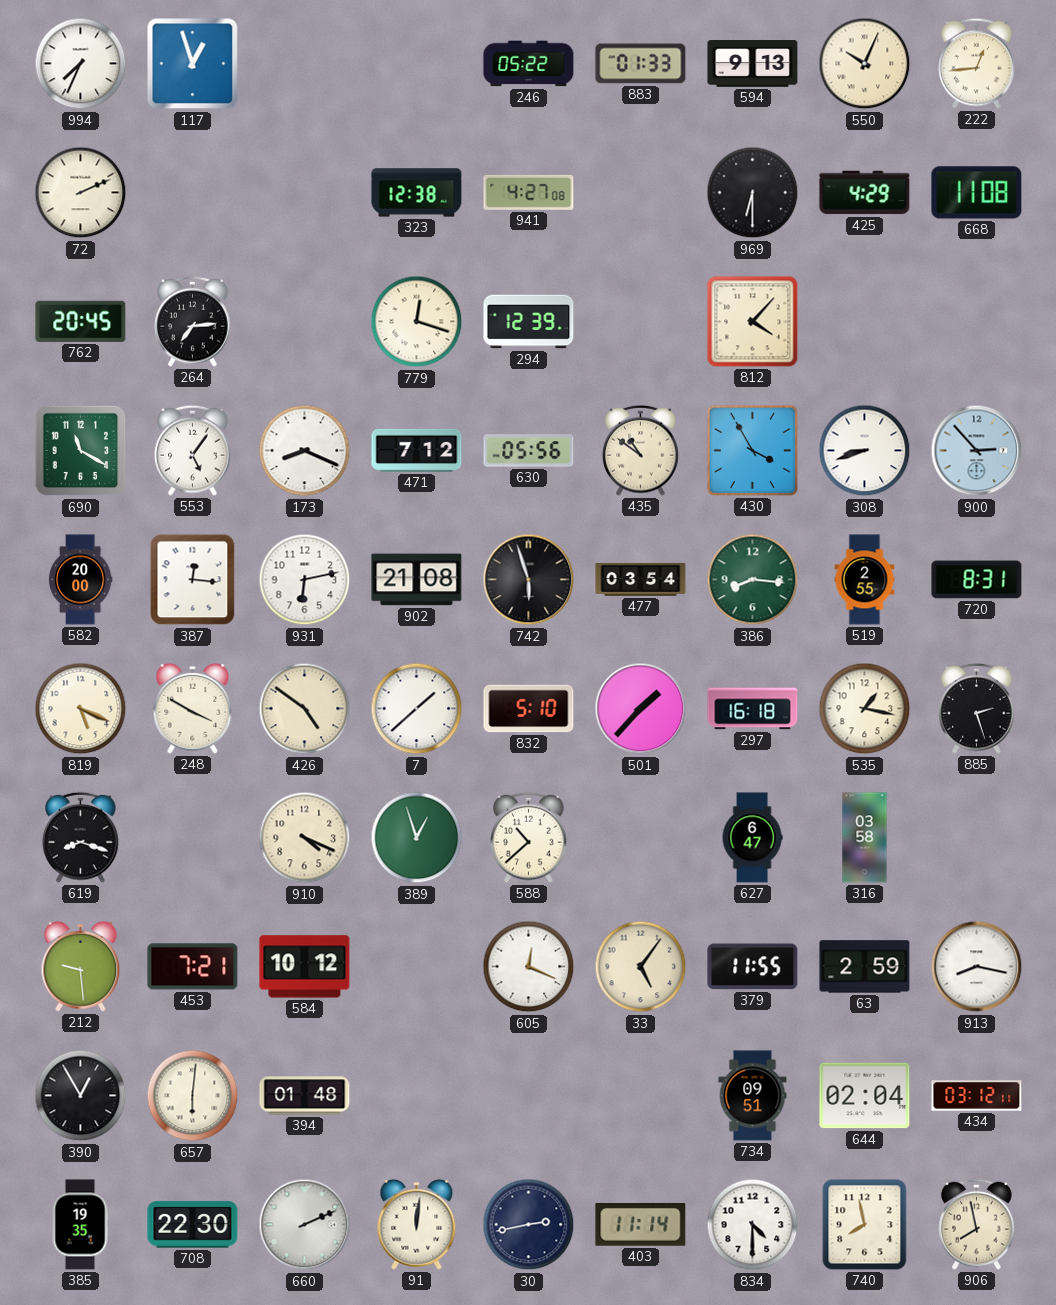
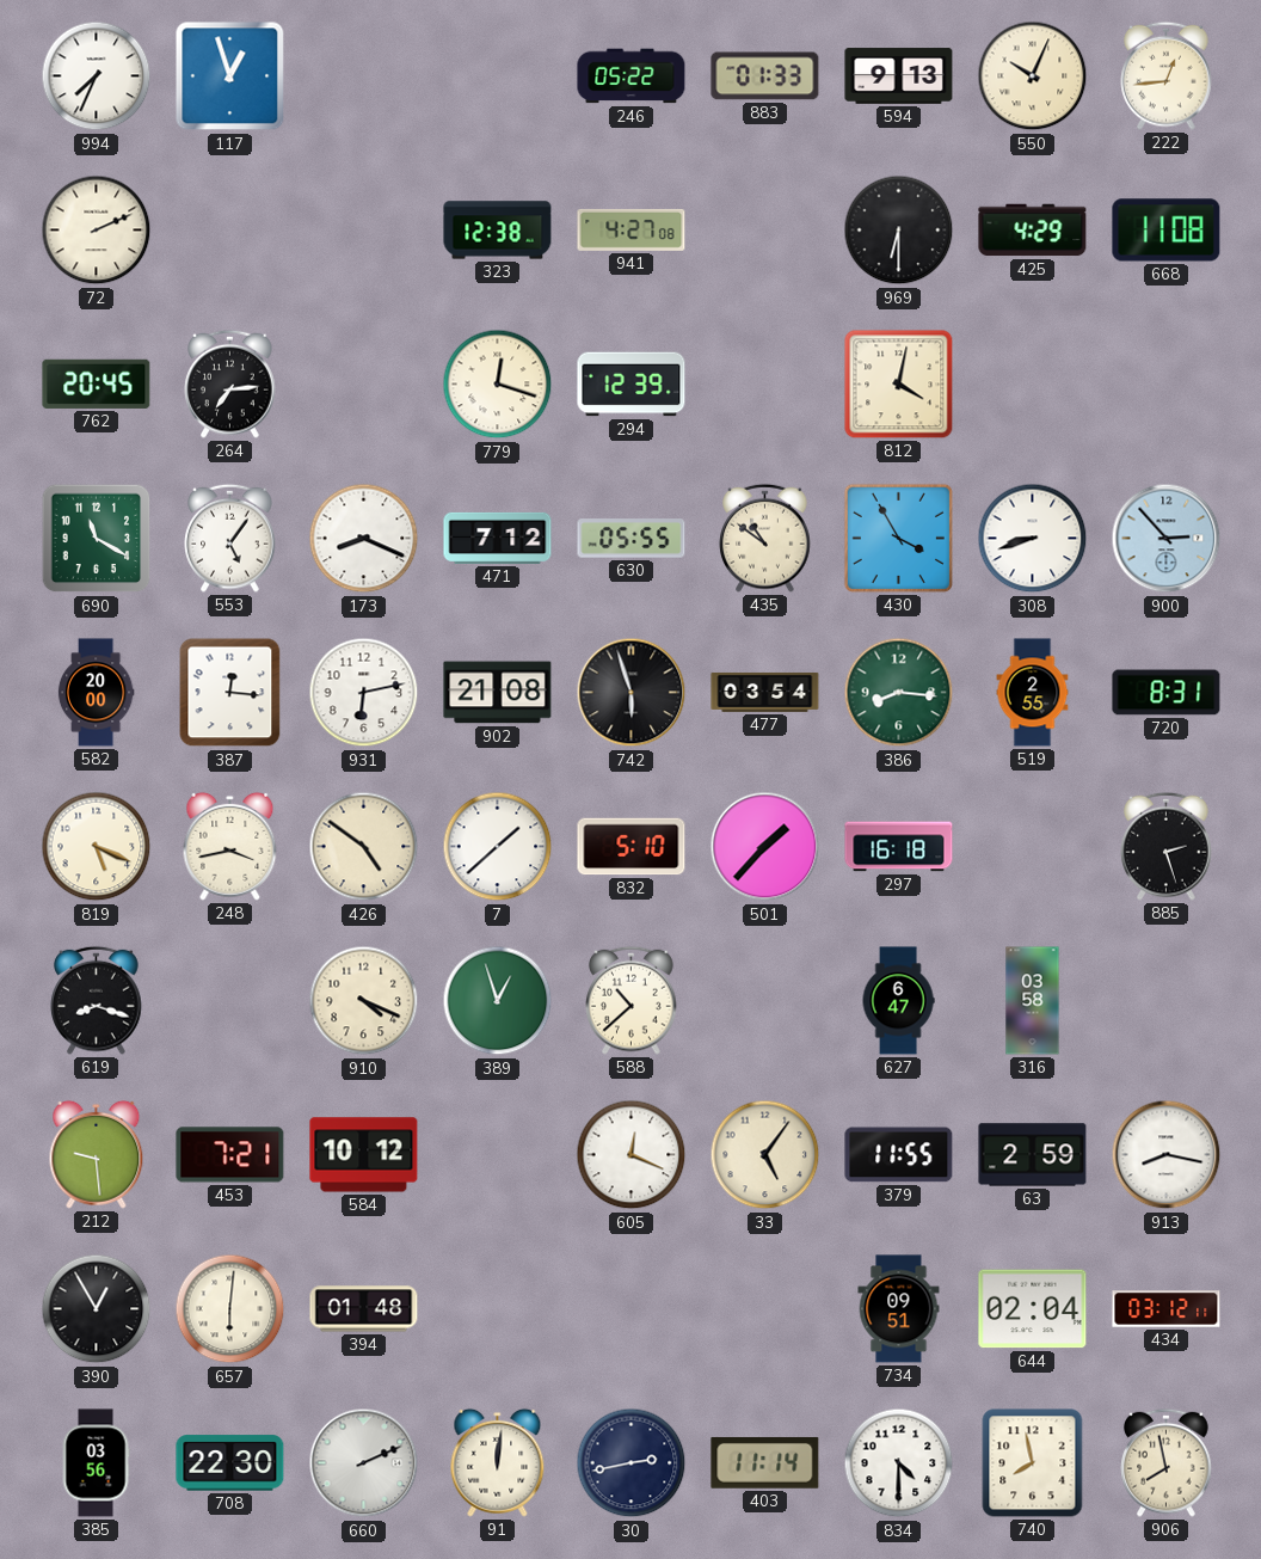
812: 4:07 -> 4:02
630: 05:56 -> 05:55
248: 3:50 -> 3:43
535: 1:17 -> none
385: 19:35 -> 03:56
